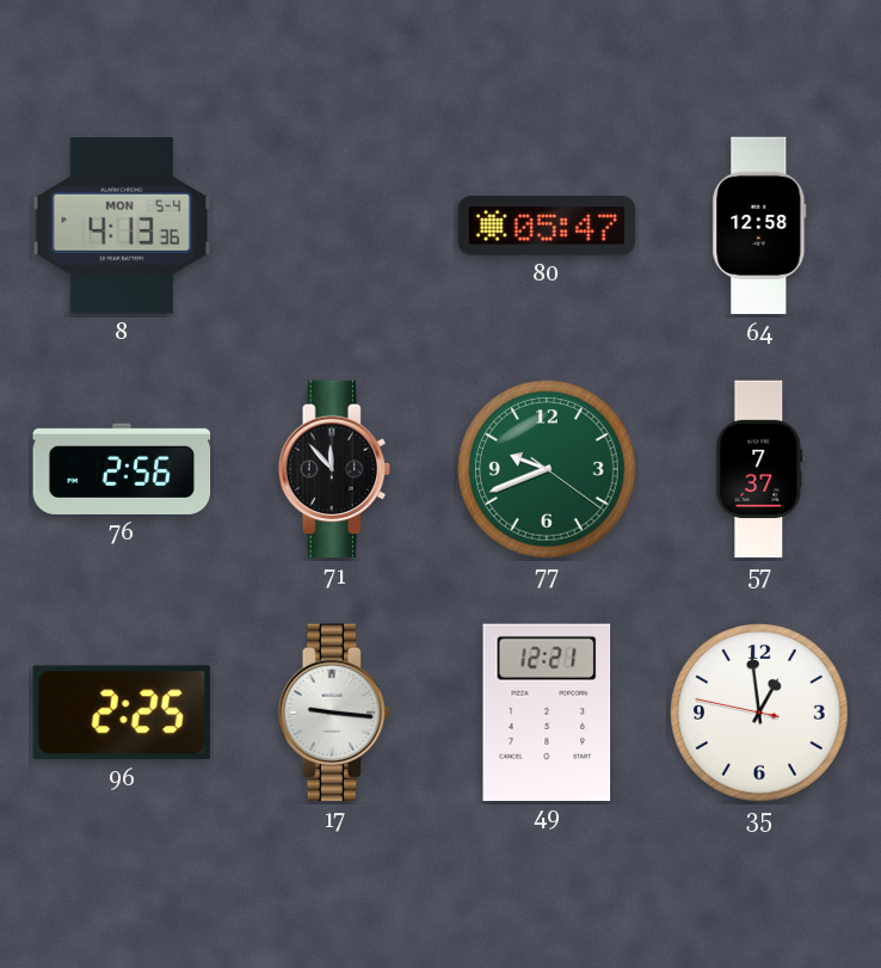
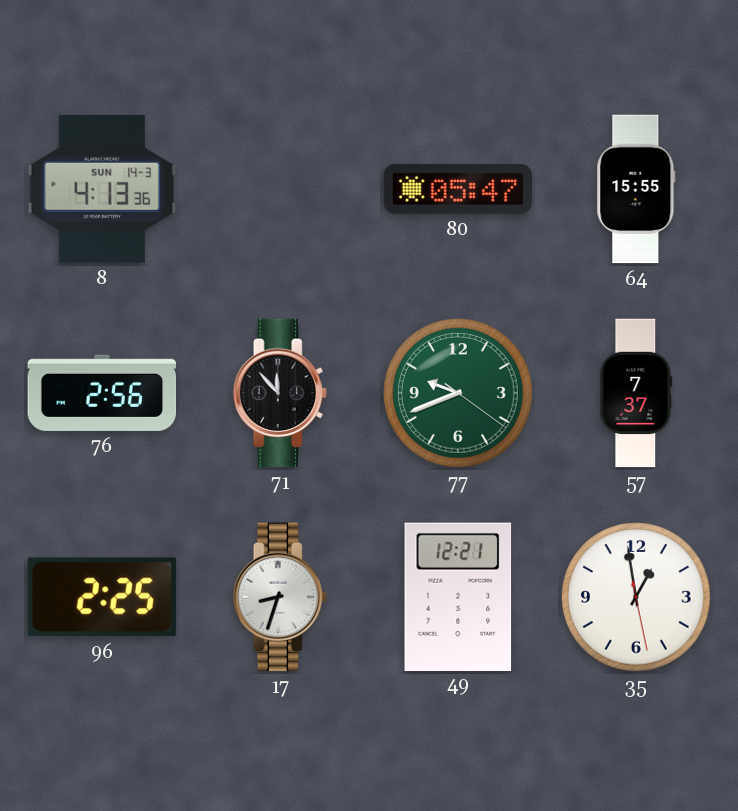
8 date: MON 5-4 -> SUN 14-3
64: 12:58 -> 15:55
17: 9:16 -> 8:33
35: 12:58:47 -> 12:58:28
